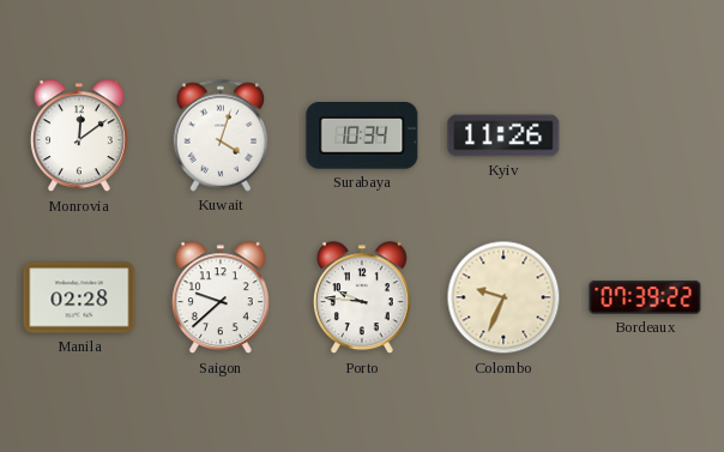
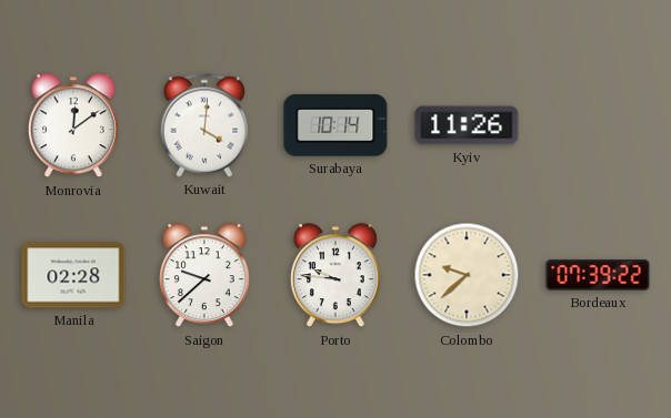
Kuwait: 4:03 -> 4:01
Surabaya: 10:34 -> 10:14
Colombo: 9:34 -> 9:38
